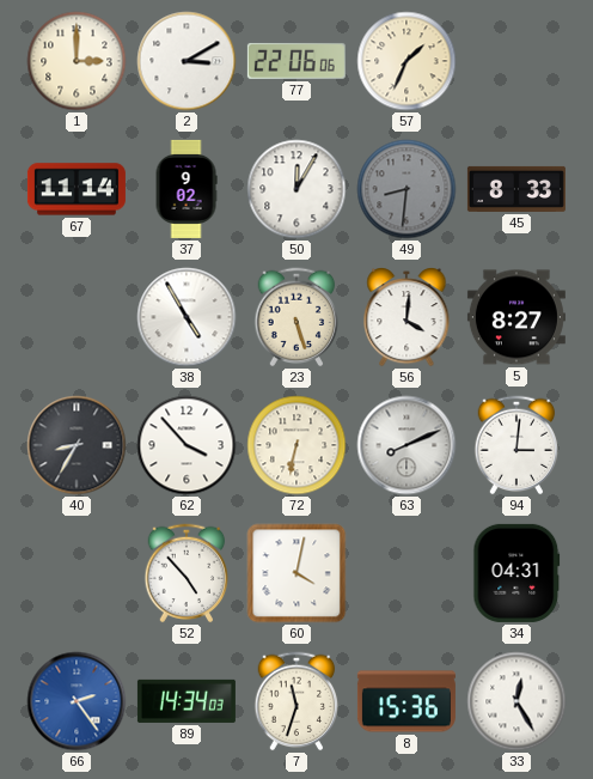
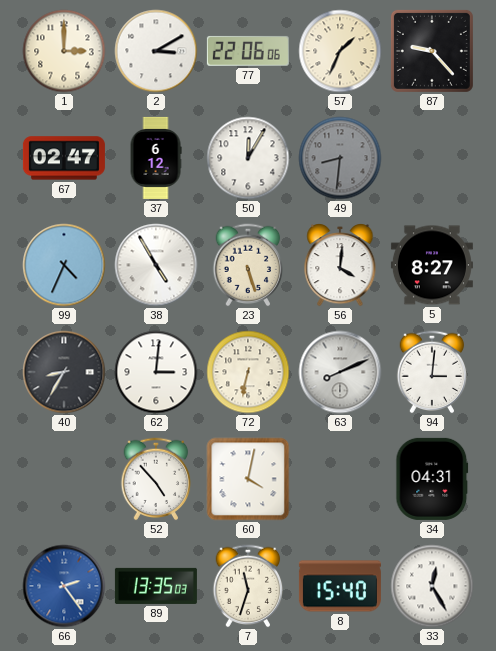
87: none -> 9:23
67: 11:14 -> 02:47
37: 9:02 -> 6:12
45: 8:33 -> none
99: none -> 4:34
62: 3:53 -> 3:01
89: 14:34 -> 13:35
8: 15:36 -> 15:40
